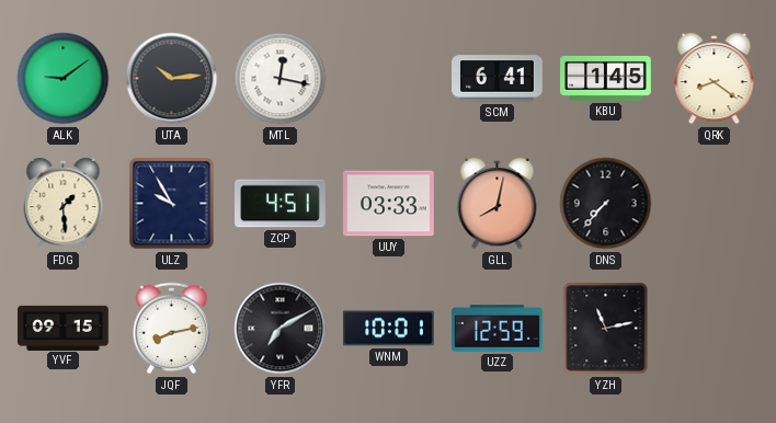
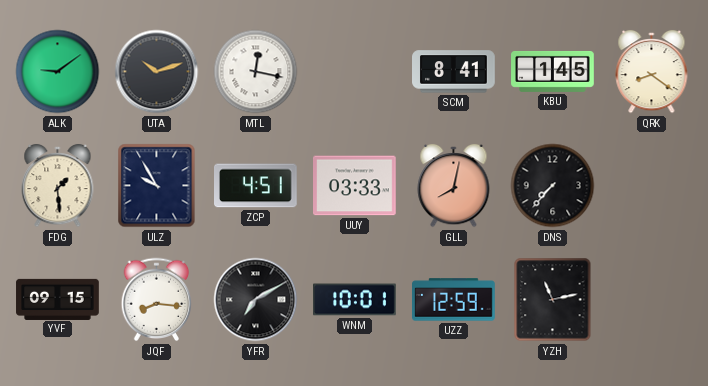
UTA: 10:14 -> 10:12
SCM: 6:41 -> 8:41
JQF: 8:13 -> 8:16
